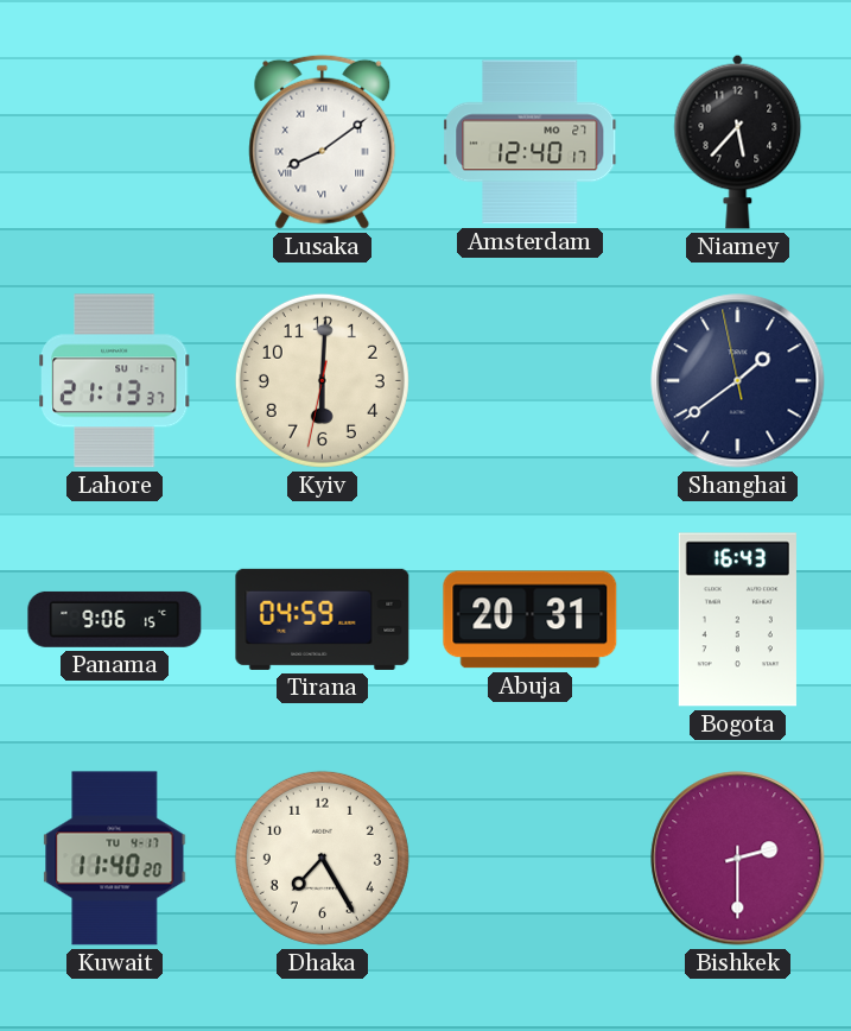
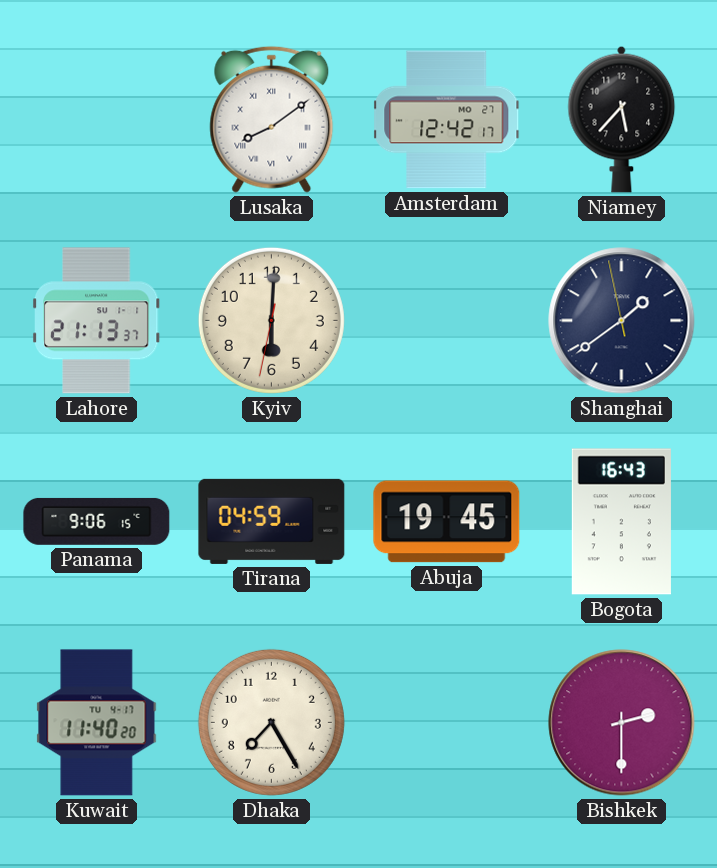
Amsterdam: 12:40 -> 12:42
Abuja: 20:31 -> 19:45
